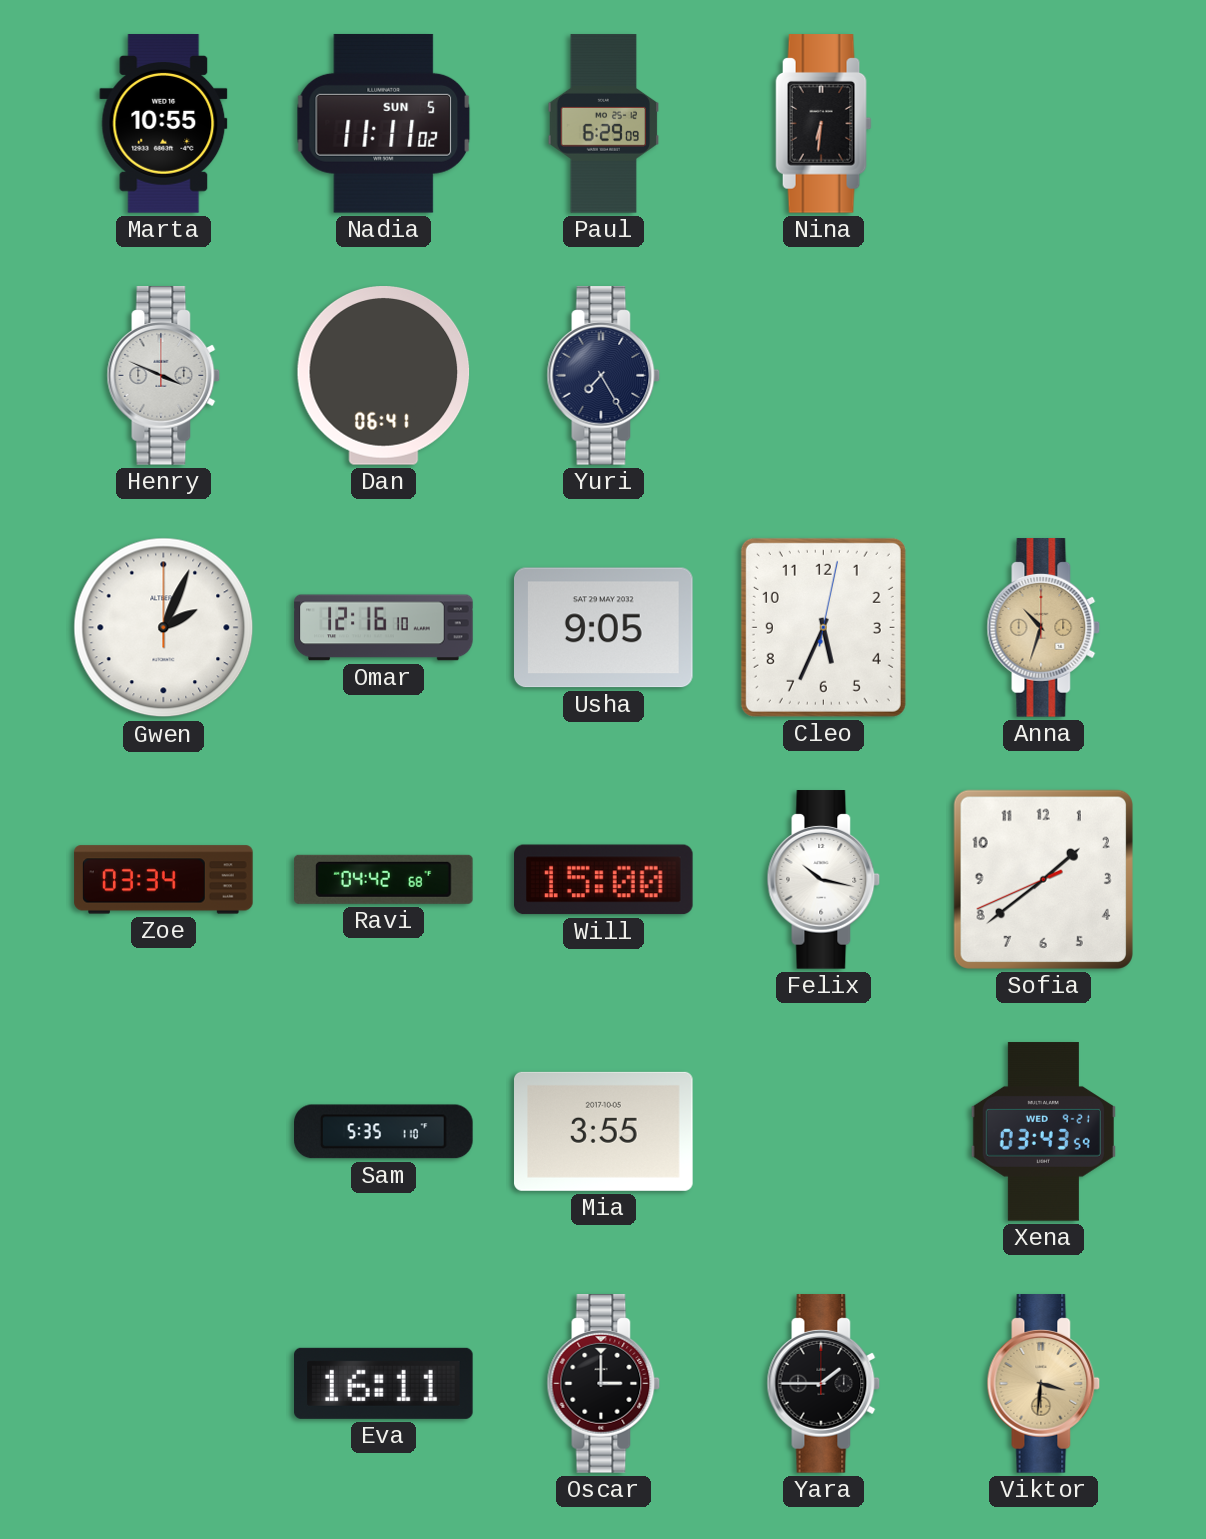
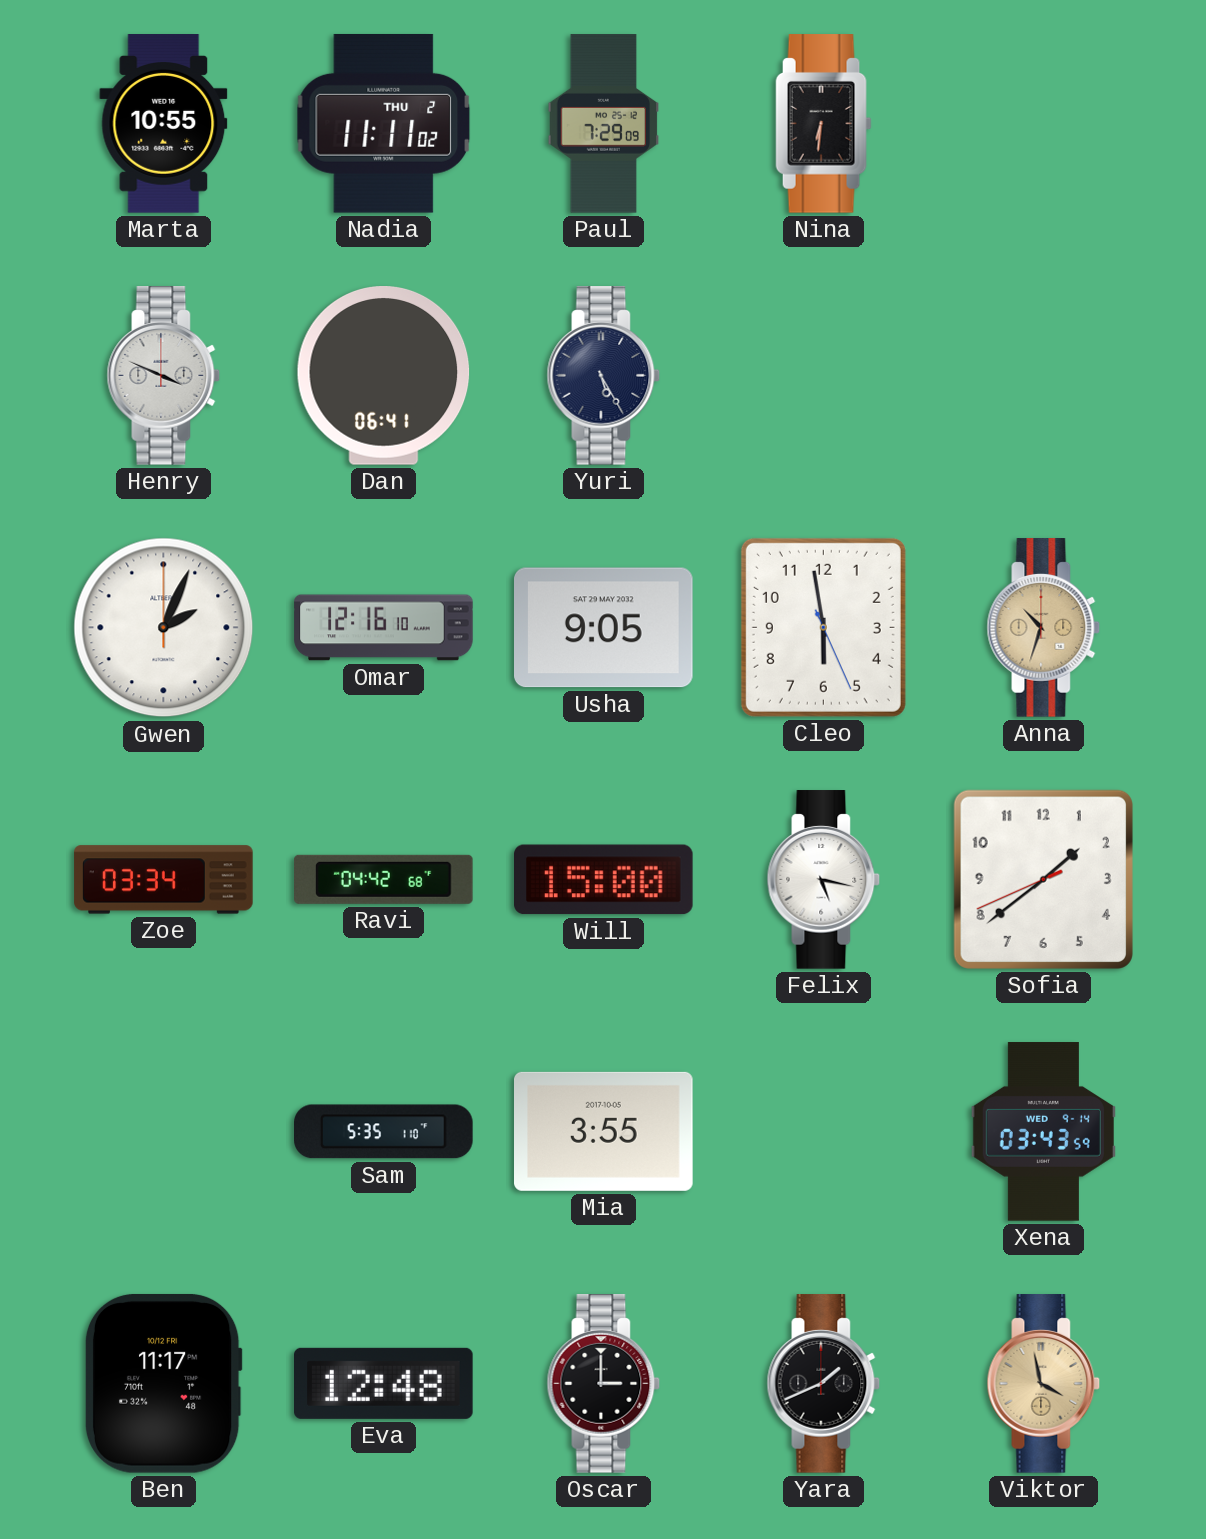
Nadia date: SUN 5 -> THU 2
Paul: 6:29 -> 7:29
Yuri: 7:25 -> 5:25
Cleo: 5:34 -> 5:58
Felix: 10:17 -> 5:17
Xena date: WED 9-21 -> WED 9-14
Ben: none -> 11:17
Eva: 16:11 -> 12:48
Yara: 1:45 -> 1:41
Viktor: 3:31 -> 3:58
